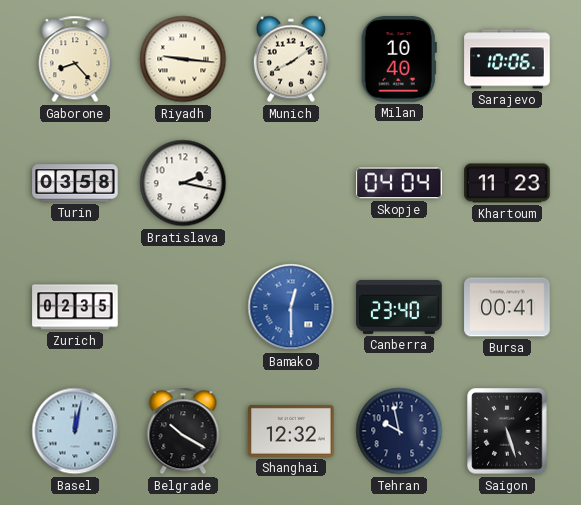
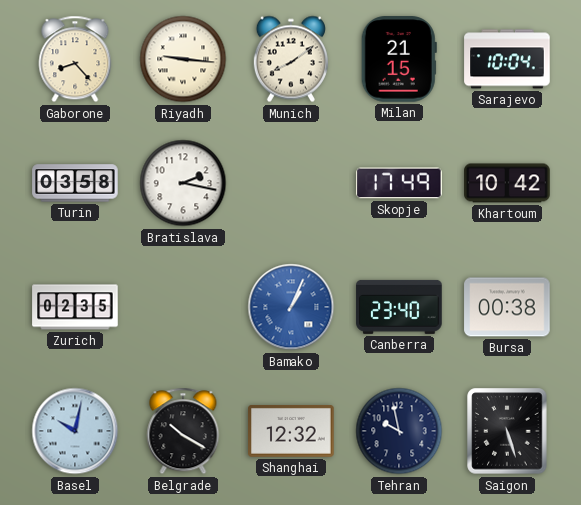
Milan: 10:40 -> 21:15
Sarajevo: 10:06 -> 10:04
Skopje: 04:04 -> 17:49
Khartoum: 11:23 -> 10:42
Bamako: 12:30 -> 1:04
Bursa: 00:41 -> 00:38
Basel: 12:02 -> 10:02
